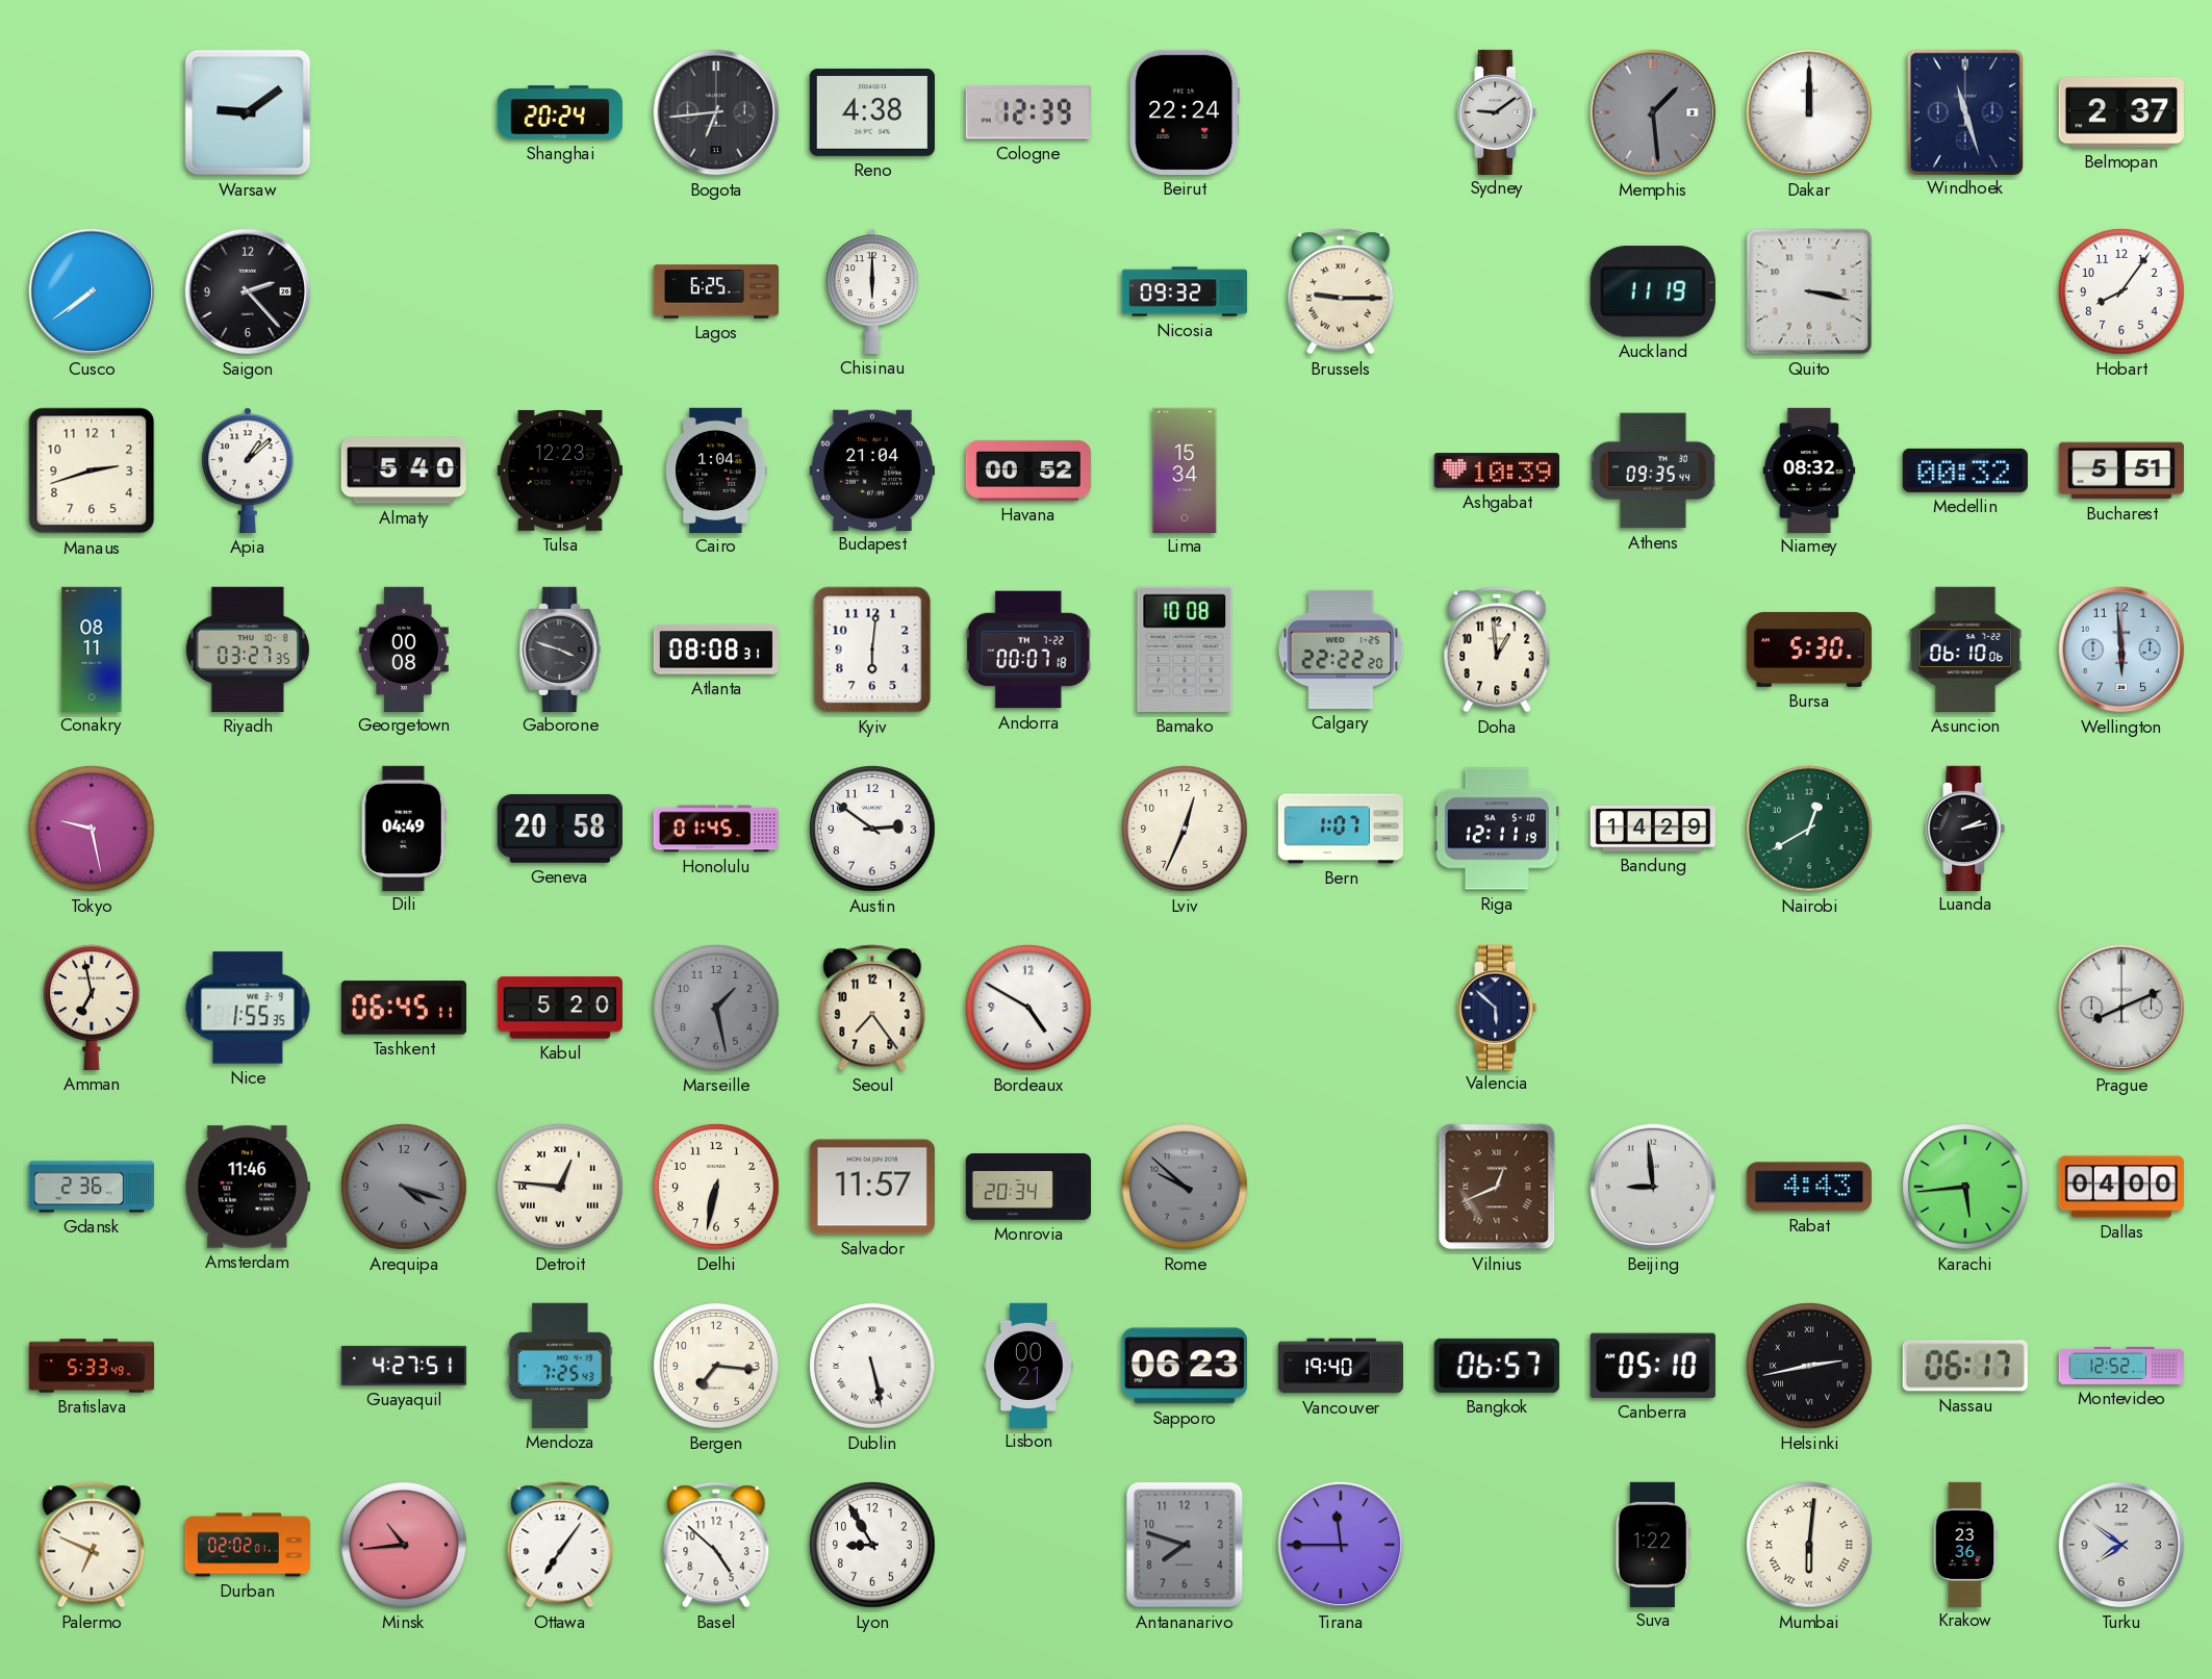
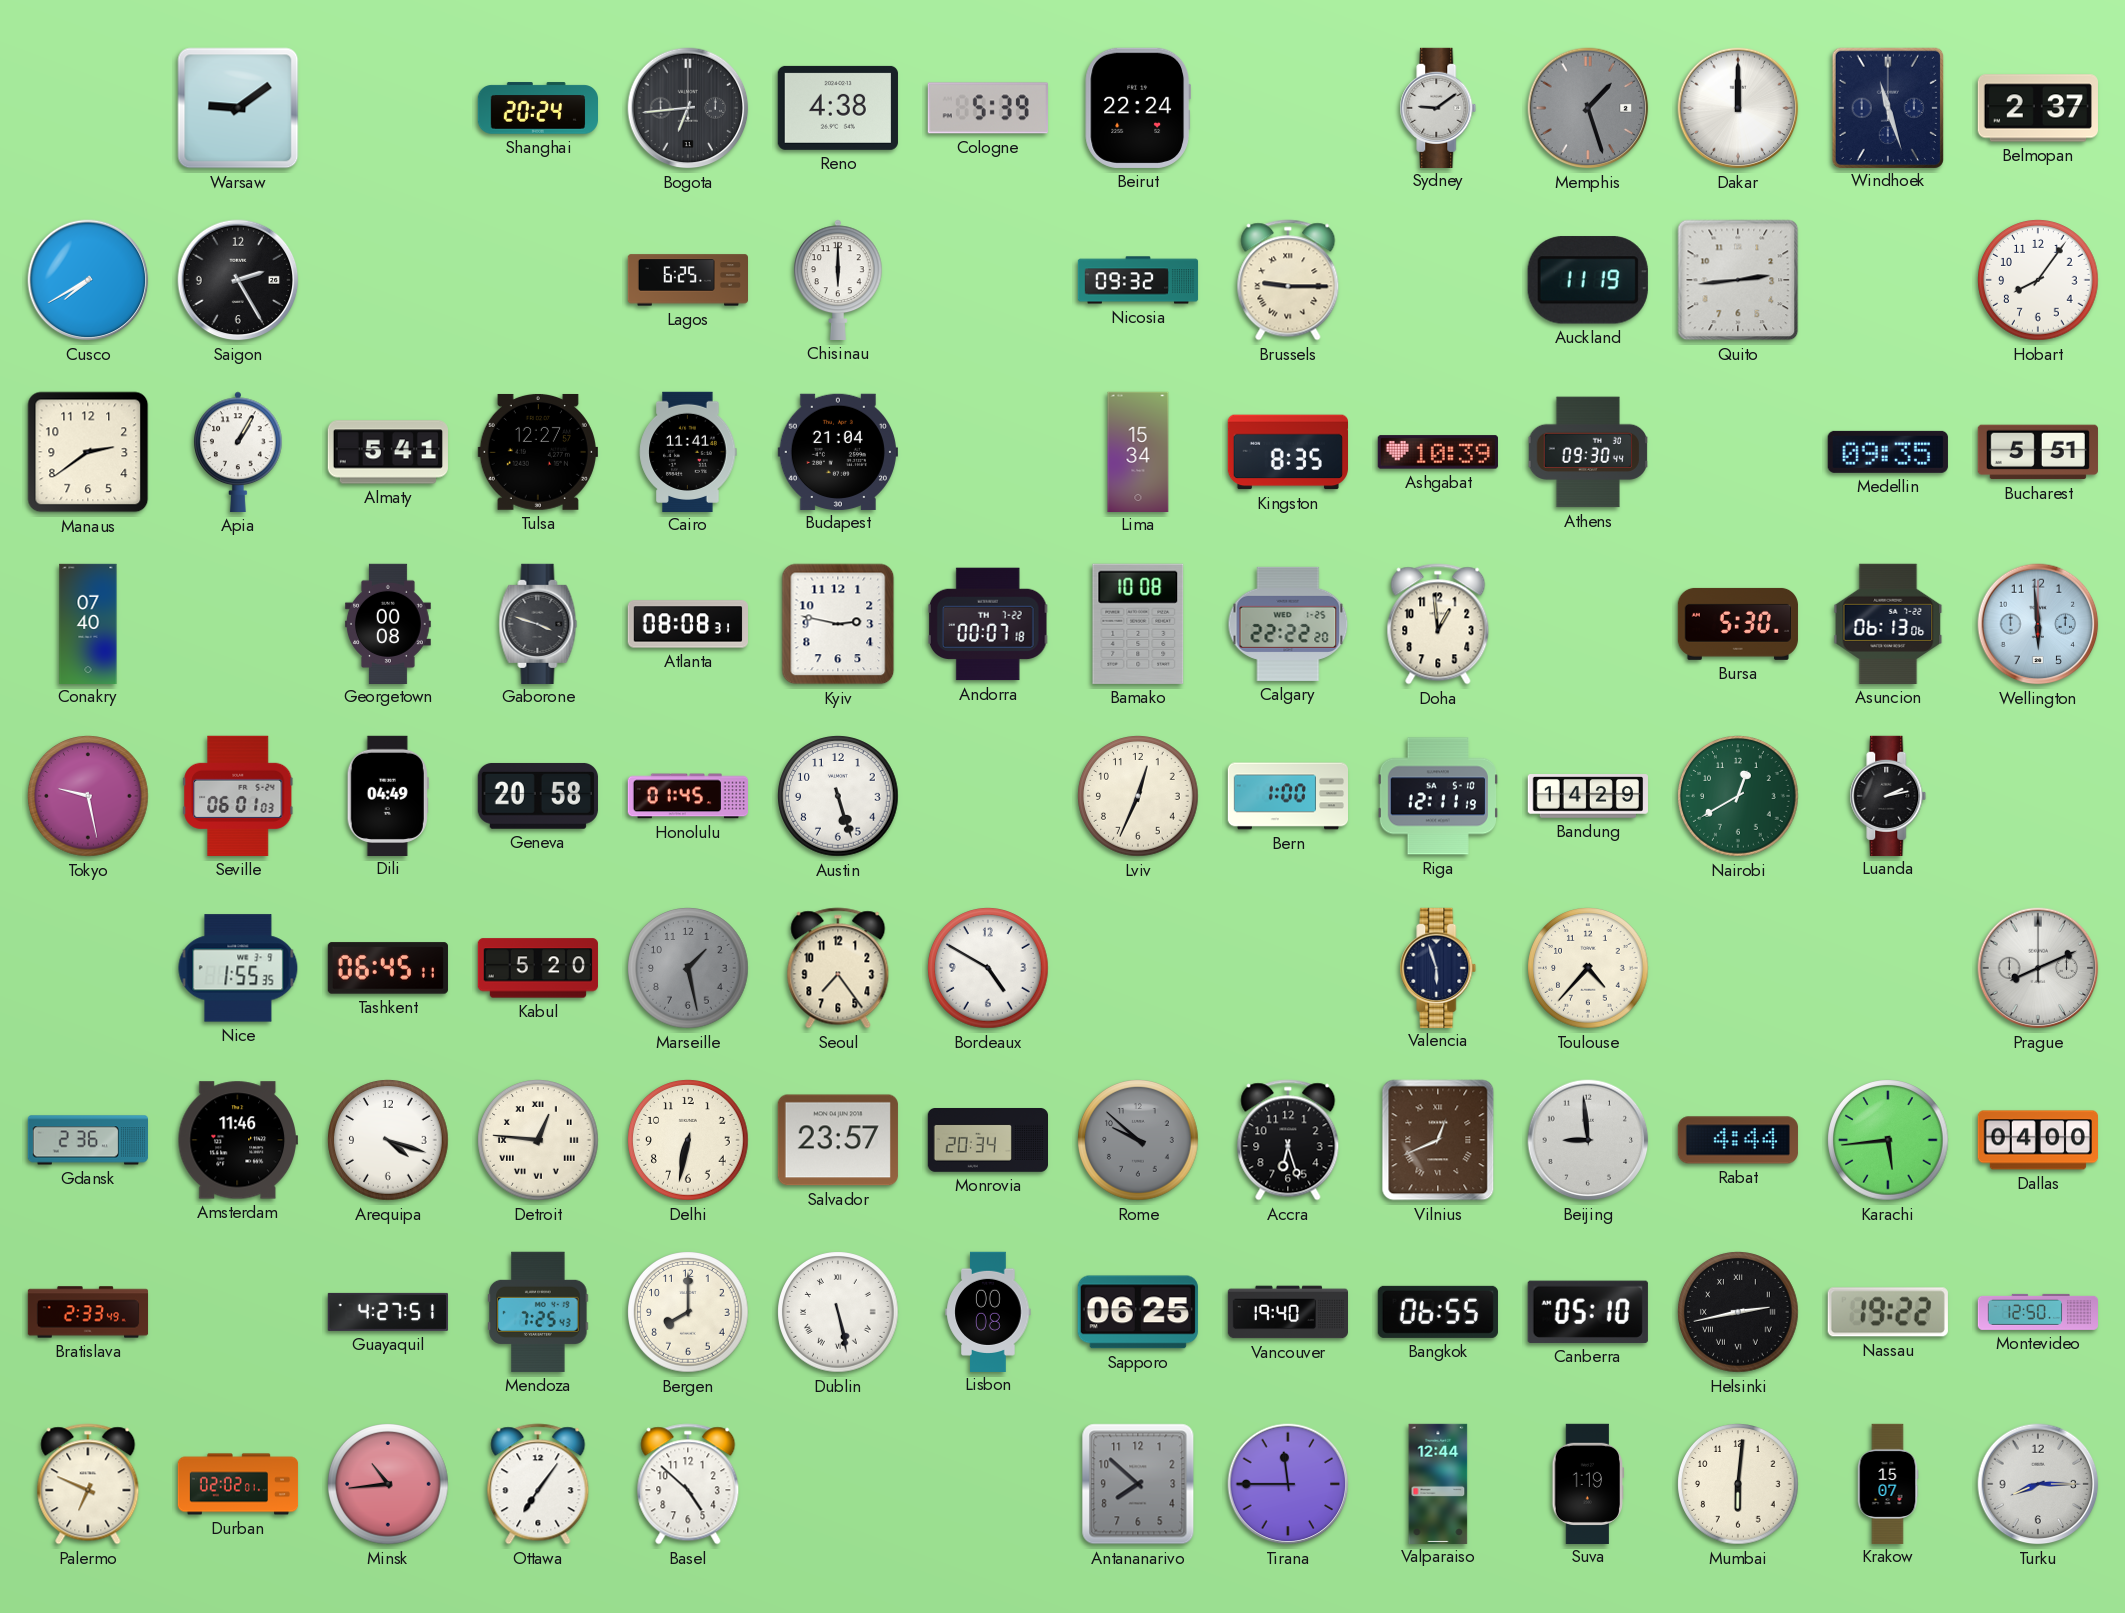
Cologne: 12:39 -> 5:39
Memphis: 1:29 -> 1:27
Cusco: 7:39 -> 7:40
Saigon: 2:23 -> 2:25
Quito: 3:17 -> 2:44
Manaus: 2:42 -> 2:39
Apia: 1:08 -> 1:05
Almaty: 5:40 -> 5:41
Tulsa: 12:23 -> 12:27
Cairo: 1:04 -> 11:41
Havana: 00:52 -> none
Kingston: none -> 8:35
Athens: 09:35 -> 09:30
Niamey: 08:32 -> none
Medellin: 00:32 -> 09:35
Conakry: 08:11 -> 07:40
Riyadh: 03:27 -> none
Kyiv: 6:01 -> 2:47
Asuncion: 06:10 -> 06:13
Seville: none -> 06:01
Austin: 2:51 -> 5:27
Bern: 1:07 -> 1:00
Amman: 6:58 -> none
Valencia: 5:52 -> 5:57
Toulouse: none -> 4:37
Arequipa dial: grey -> white
Salvador: 11:57 -> 23:57
Accra: none -> 6:27
Rabat: 4:43 -> 4:44
Bratislava: 5:33 -> 2:33
Bergen: 7:16 -> 8:00
Lisbon: 00:21 -> 00:08
Sapporo: 06:23 -> 06:25
Bangkok: 06:57 -> 06:55
Nassau: 06:17 -> 19:22
Montevideo: 12:52 -> 12:50
Lyon: 8:55 -> none
Antananarivo: 7:48 -> 7:52
Valparaiso: none -> 12:44
Suva: 1:22 -> 1:19
Mumbai numerals: Roman -> Arabic
Krakow: 23:36 -> 15:07
Turku: 7:51 -> 8:15
